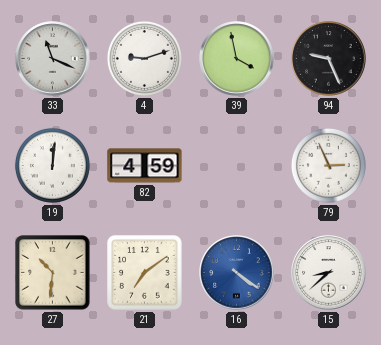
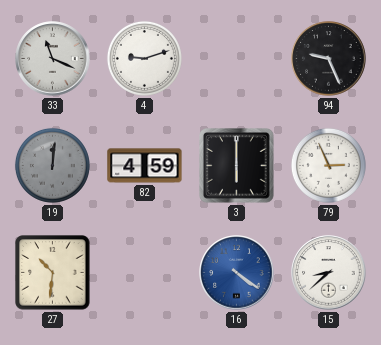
39: 3:58 -> none
19 dial: white -> grey
3: none -> 6:00
21: 7:09 -> none
